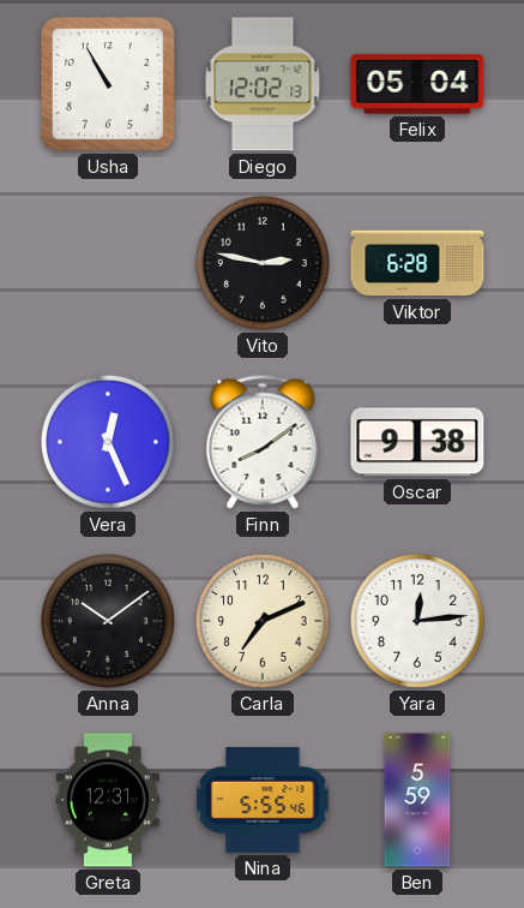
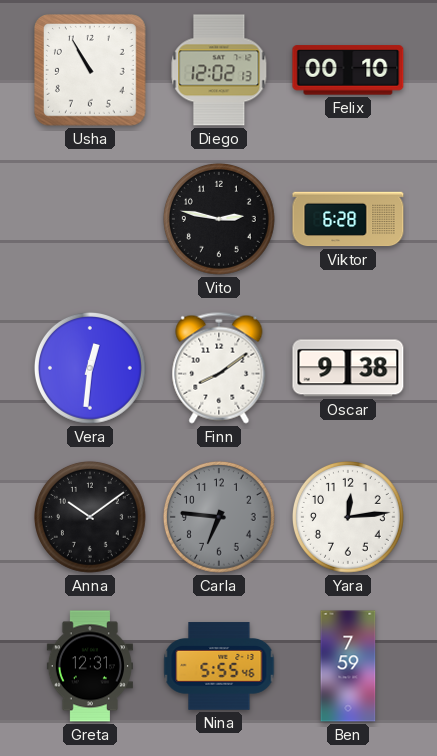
Felix: 05:04 -> 00:10
Vera: 12:26 -> 12:31
Carla: 7:11 -> 6:46
Carla dial: cream -> grey
Ben: 5:59 -> 7:59
